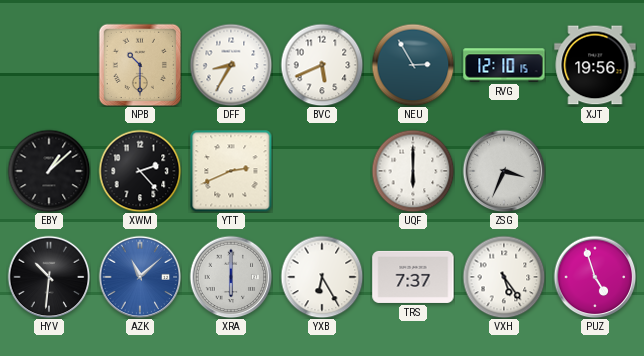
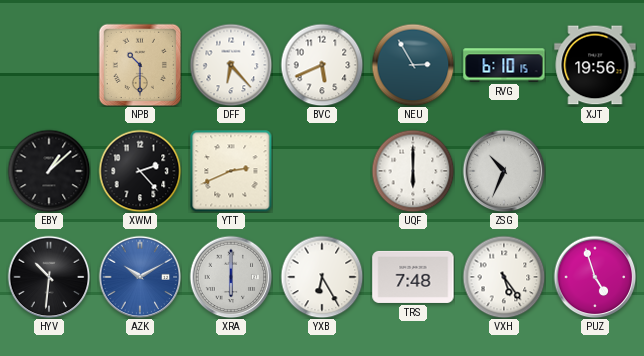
DFF: 8:35 -> 6:23
RVG: 12:10 -> 6:10
ZSG: 3:34 -> 10:34
AZK: 11:08 -> 10:10
TRS: 7:37 -> 7:48
